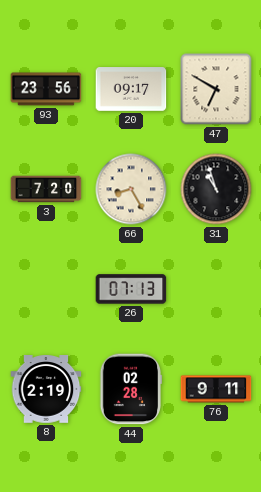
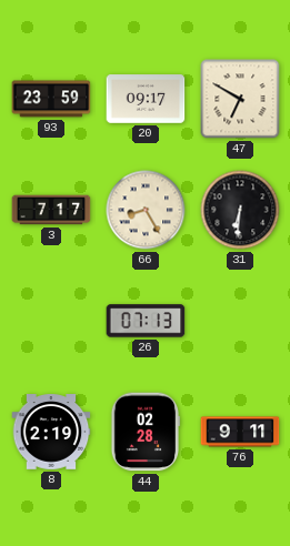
93: 23:56 -> 23:59
3: 7:20 -> 7:17
31: 10:57 -> 6:31
